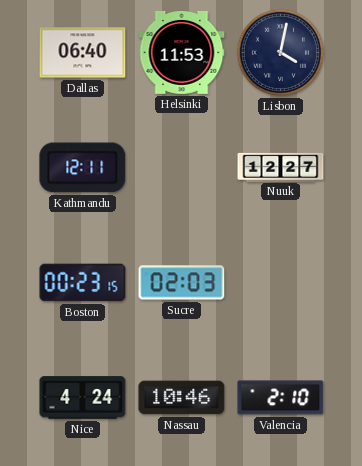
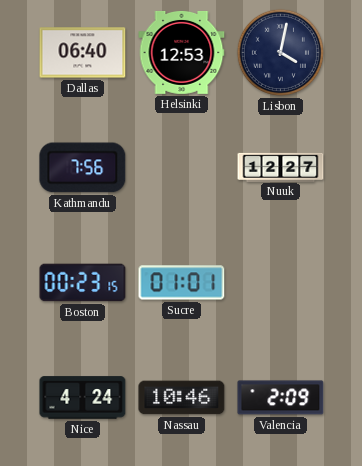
Helsinki: 11:53 -> 12:53
Kathmandu: 12:11 -> 7:56
Sucre: 02:03 -> 01:01
Valencia: 2:10 -> 2:09
